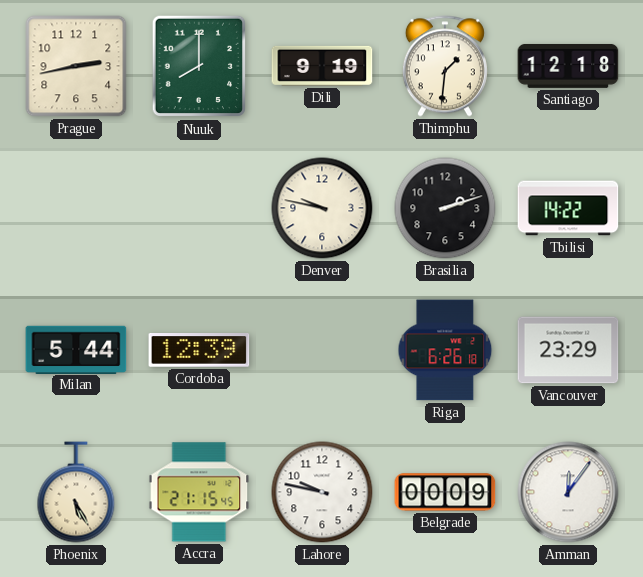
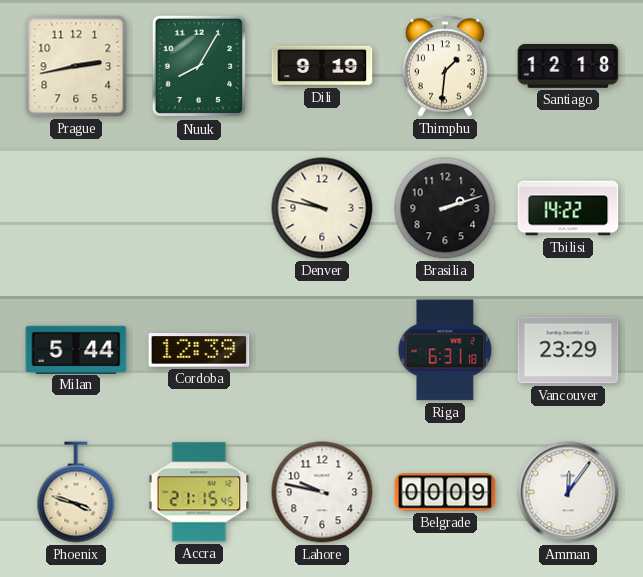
Nuuk: 8:00 -> 8:05
Riga: 6:26 -> 6:31
Phoenix: 5:25 -> 3:48
